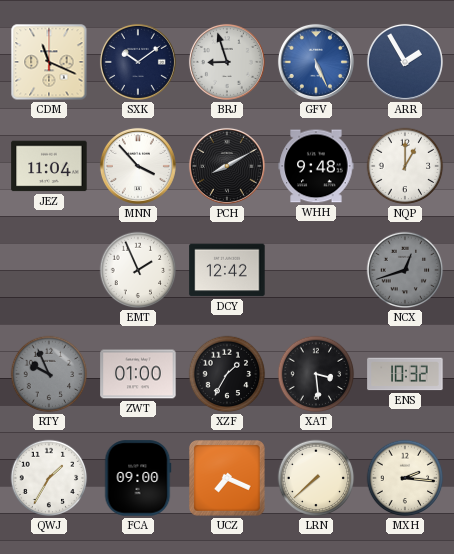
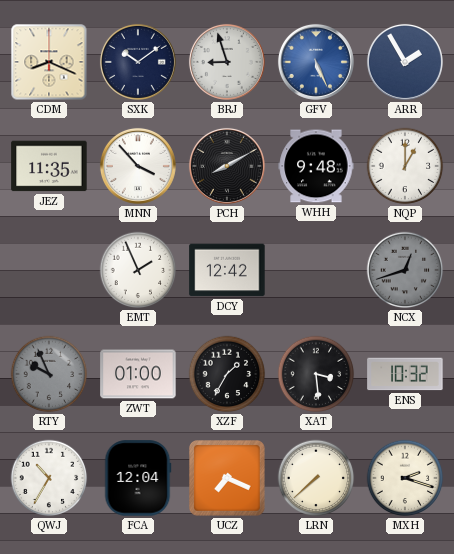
CDM: 11:19 -> 8:19
JEZ: 11:04 -> 11:35
QWJ: 1:35 -> 10:35
FCA: 09:00 -> 12:04
MXH: 2:16 -> 2:18
